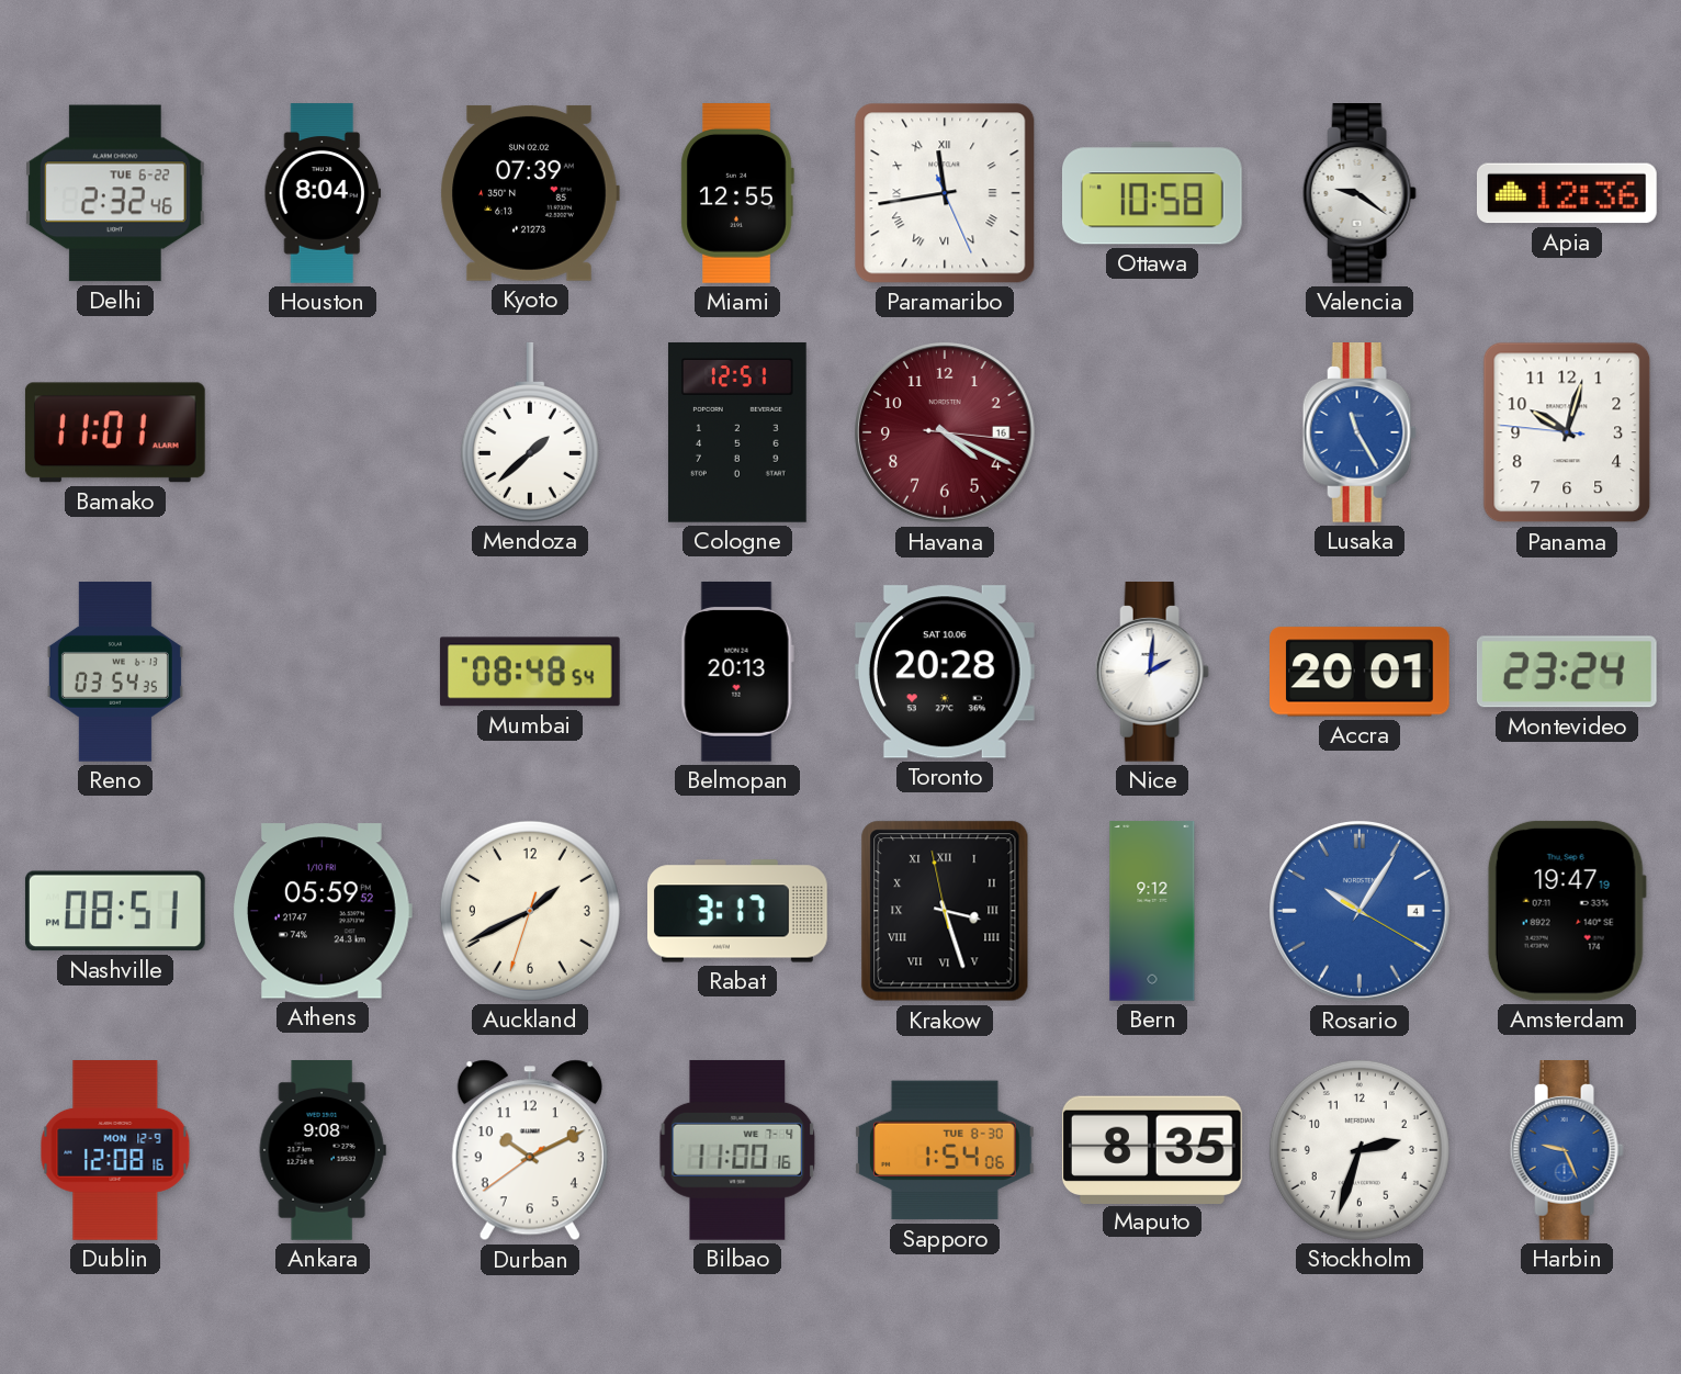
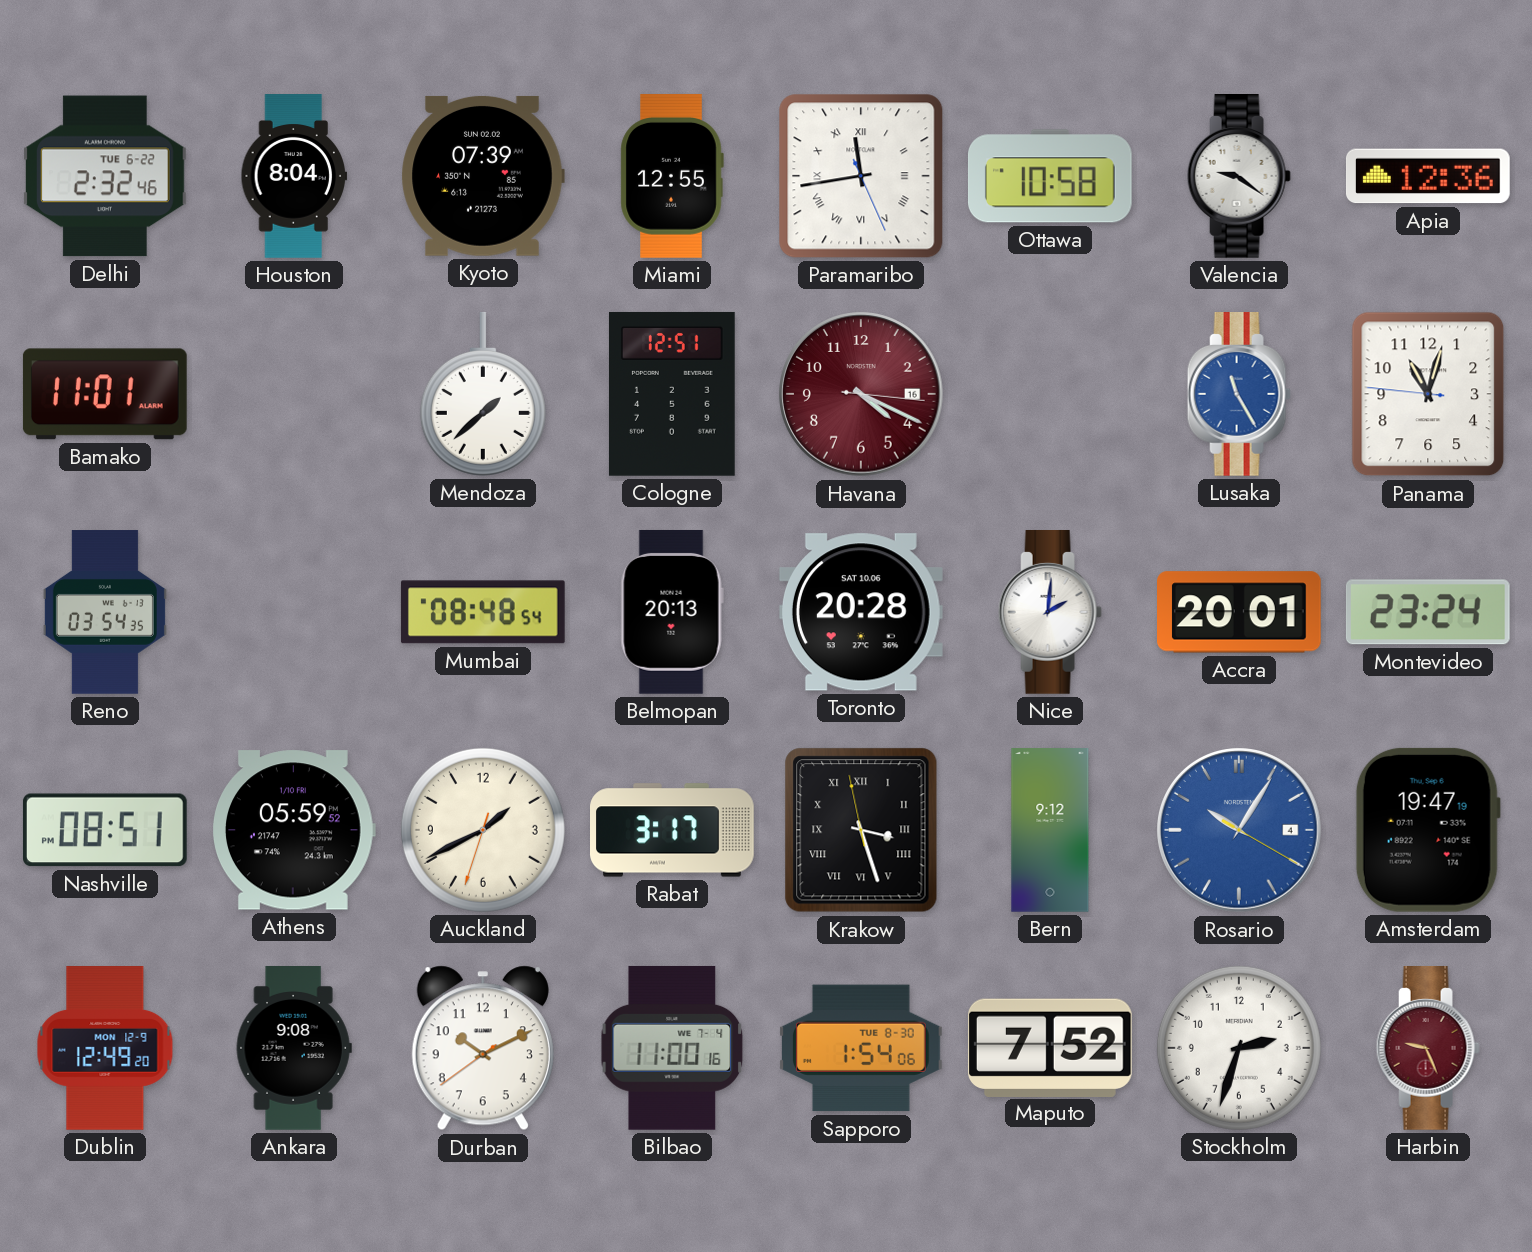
Panama: 10:02 -> 11:02
Dublin: 12:08 -> 12:49
Maputo: 8:35 -> 7:52
Harbin dial: blue -> burgundy
